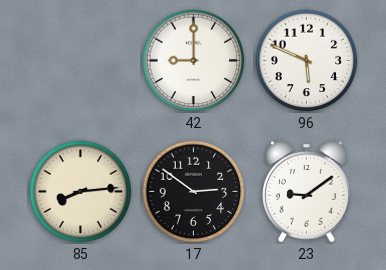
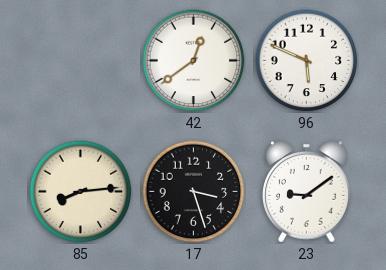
42: 9:00 -> 12:39
17: 2:51 -> 3:27
